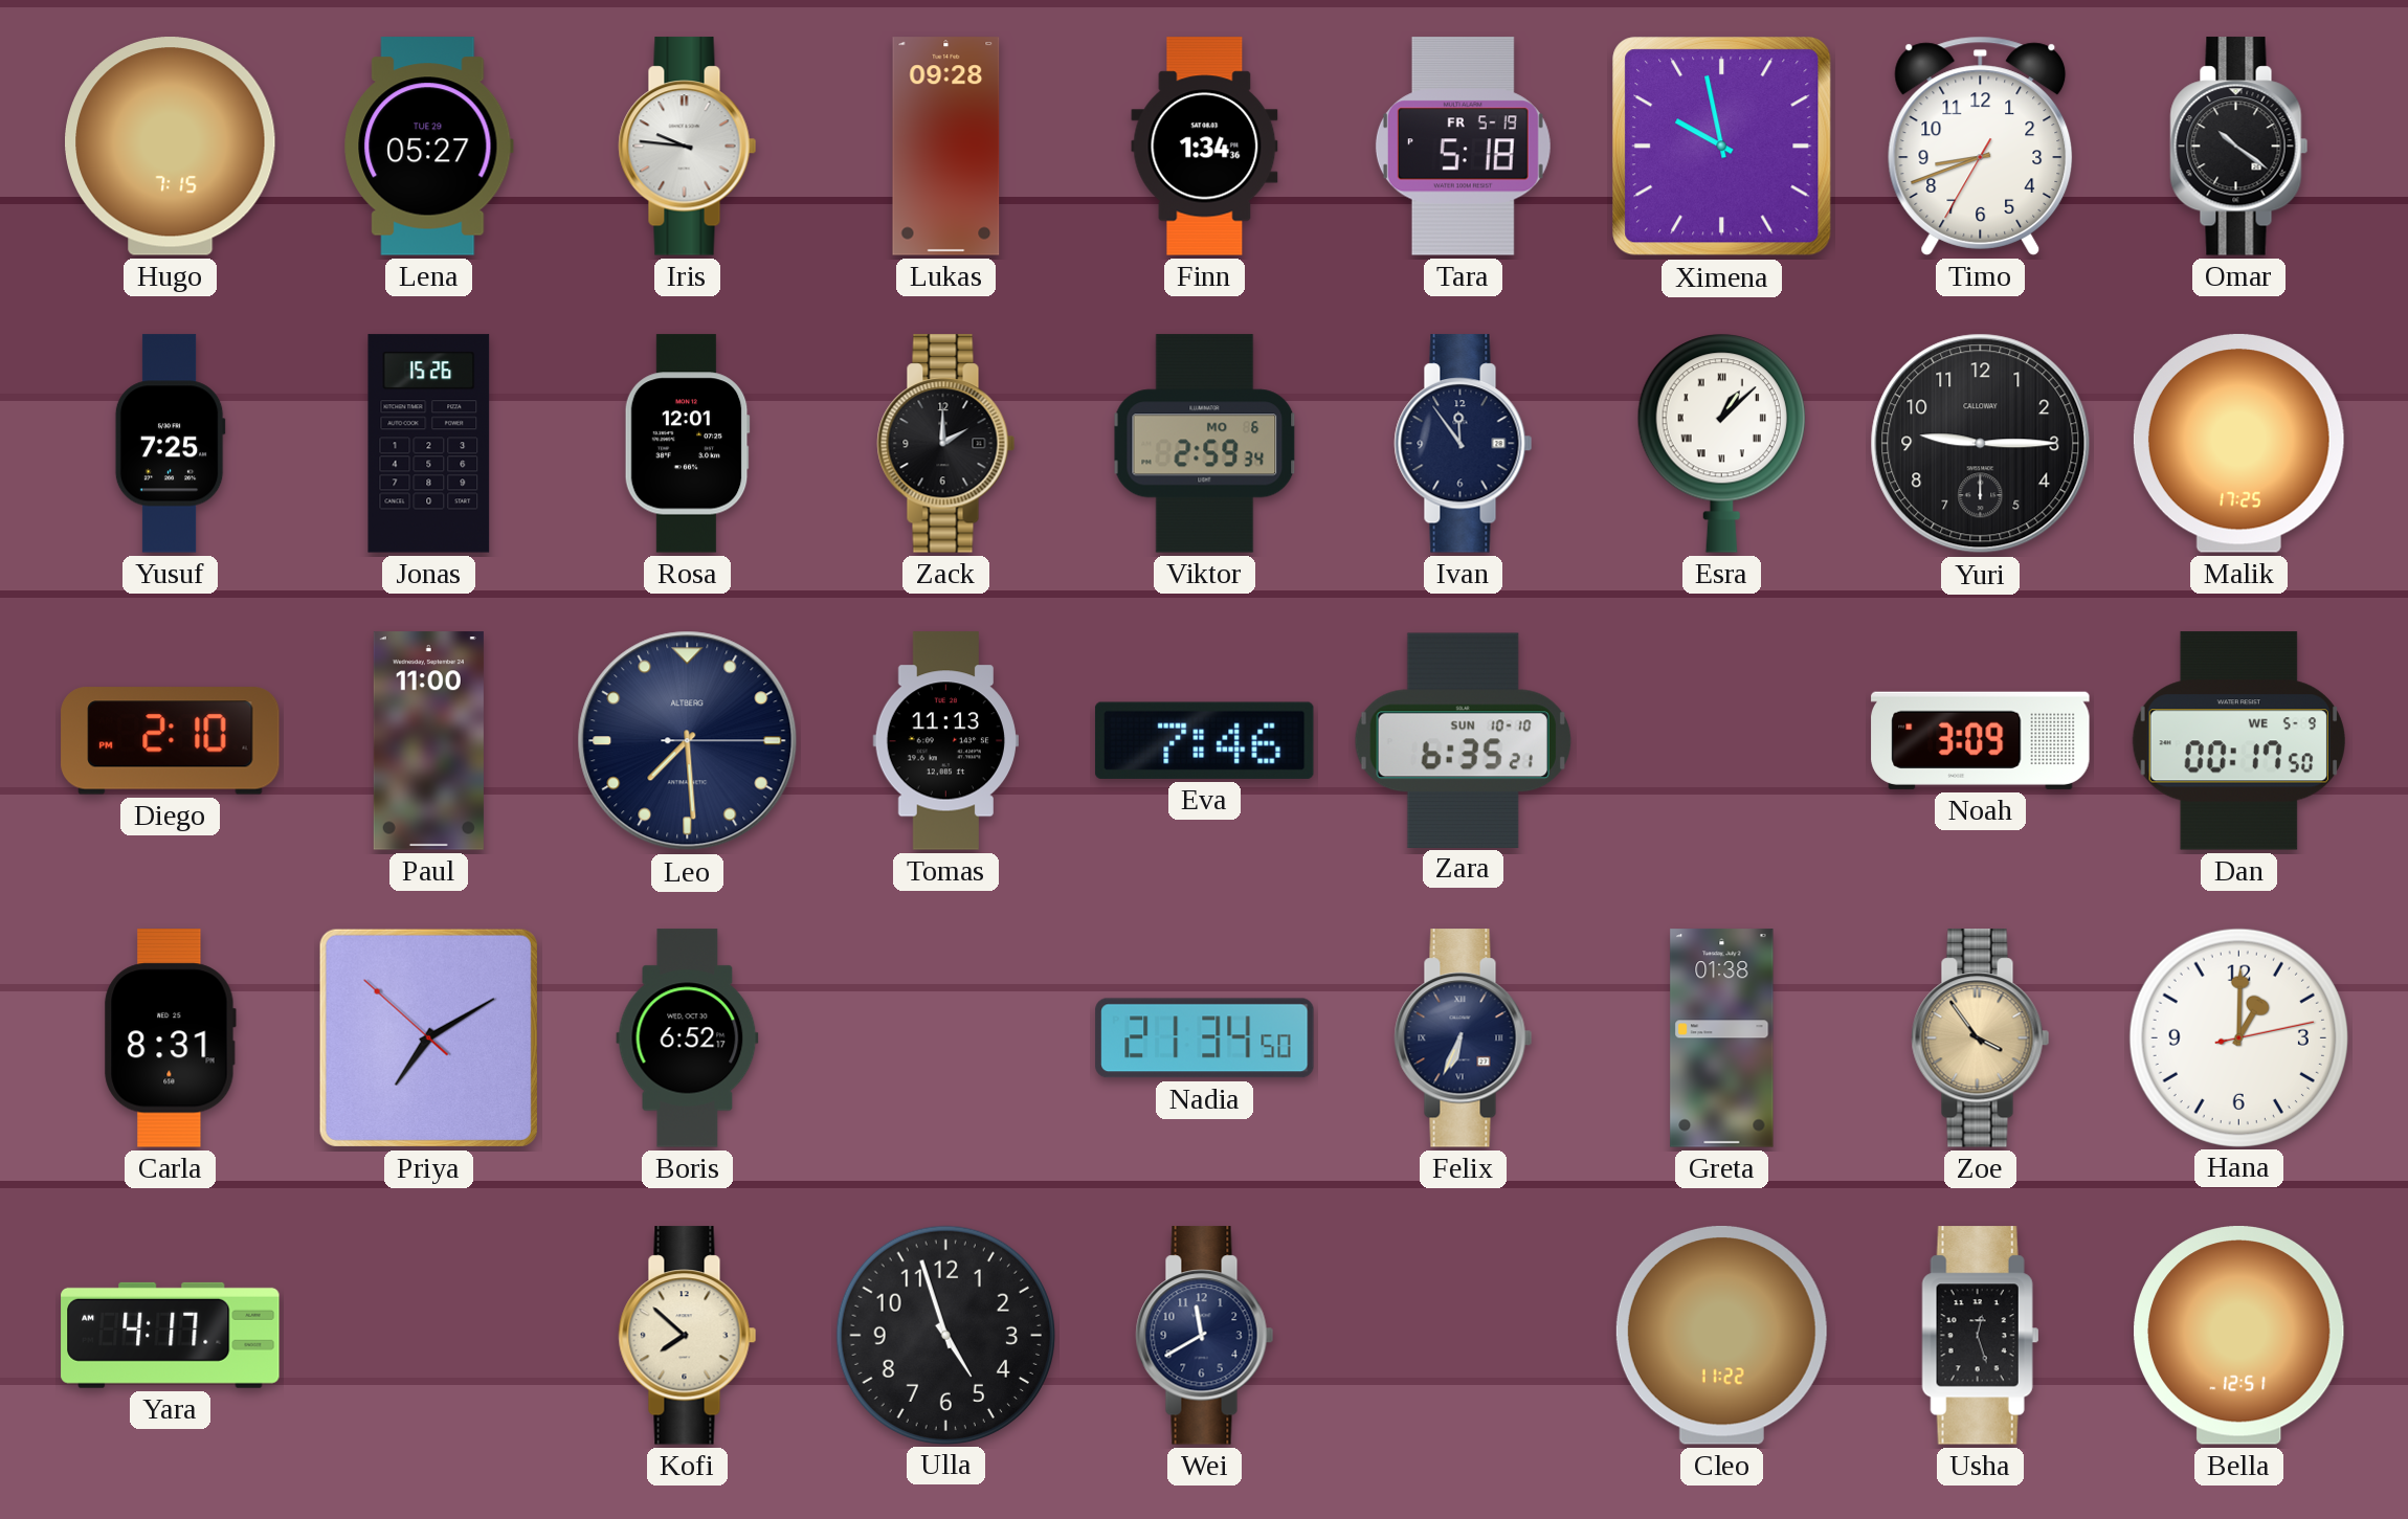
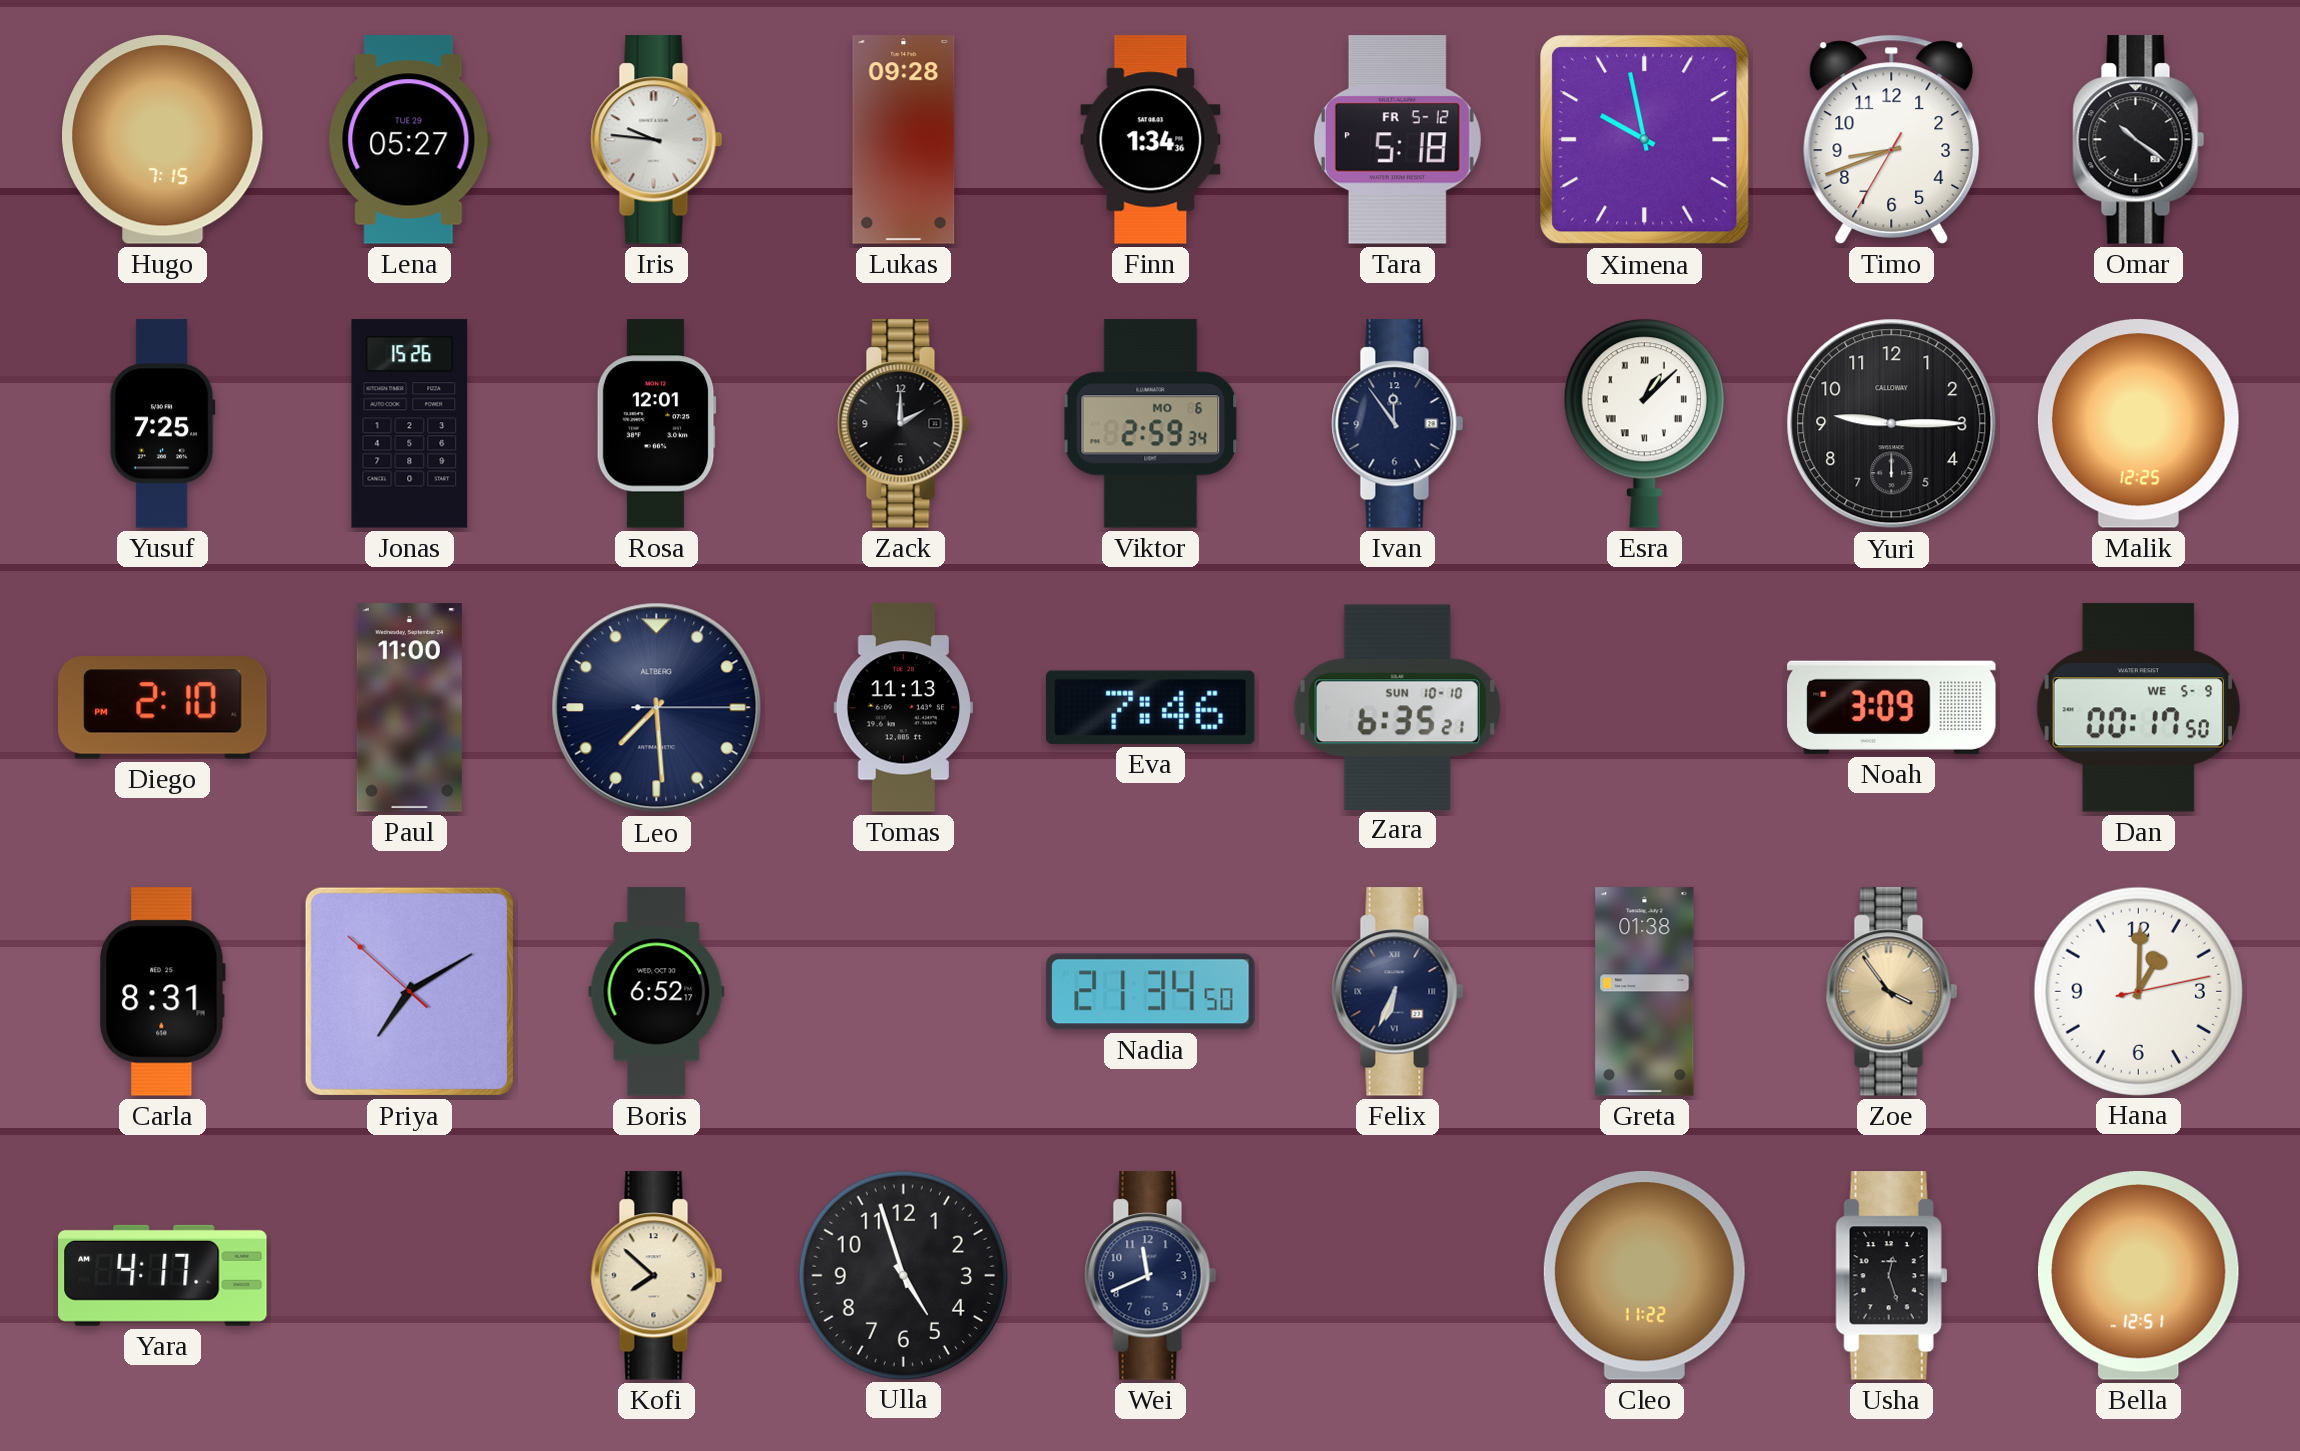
Tara date: FR 5-19 -> FR 5-12
Malik: 17:25 -> 12:25
Wei: 11:40 -> 11:41
